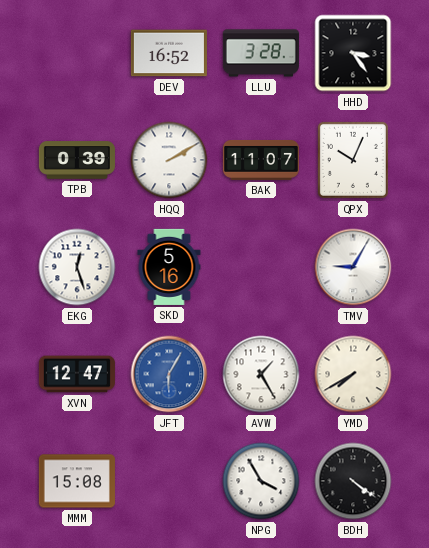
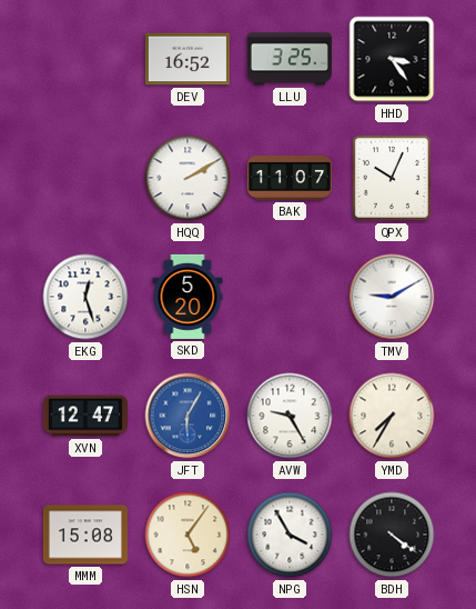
LLU: 3:28 -> 3:25
TPB: 0:39 -> none
SKD: 5:16 -> 5:20
TMV: 9:05 -> 9:10
AVW: 1:25 -> 9:25
YMD: 7:40 -> 7:35
HSN: none -> 5:06
